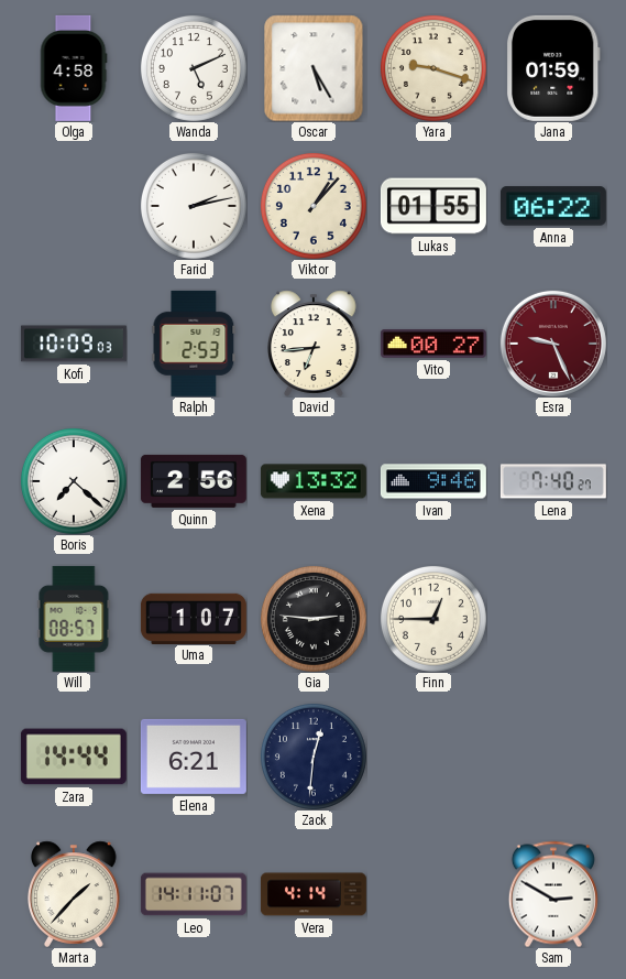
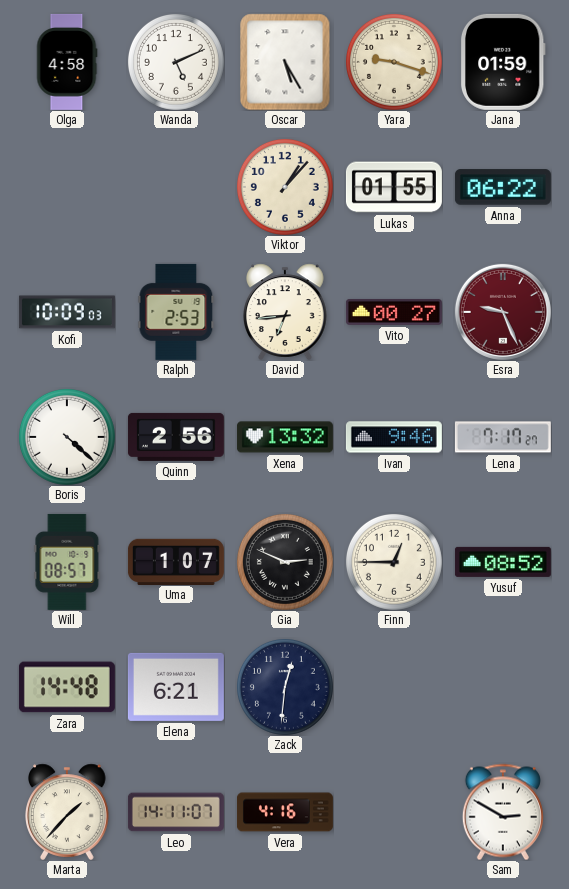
Farid: 2:13 -> none
Boris: 7:22 -> 4:22
Lena: 7:40 -> 7:17
Gia: 2:46 -> 2:49
Yusuf: none -> 08:52
Zara: 14:44 -> 14:48
Vera: 4:14 -> 4:16
